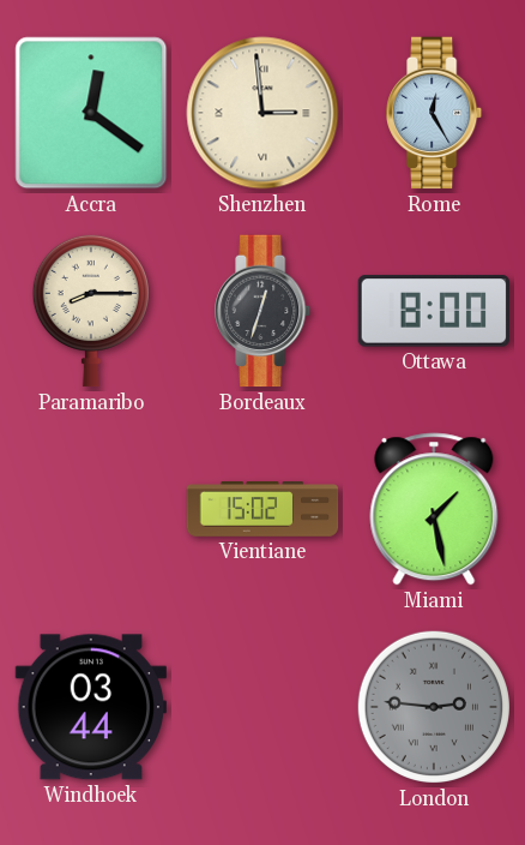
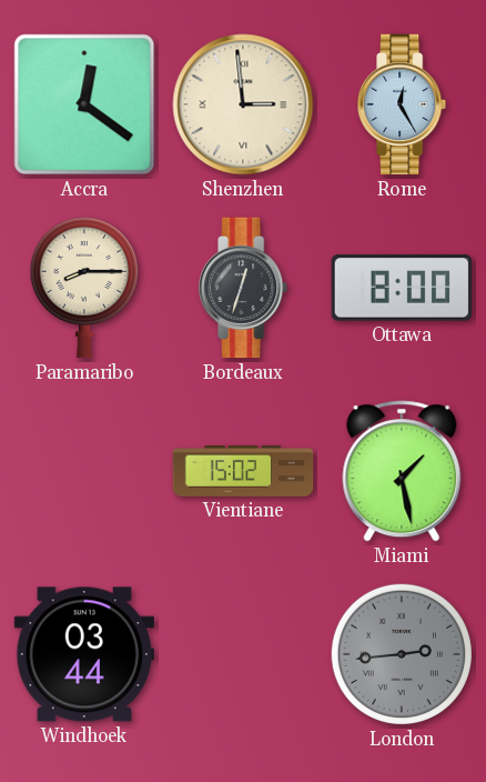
London: 2:46 -> 2:44
